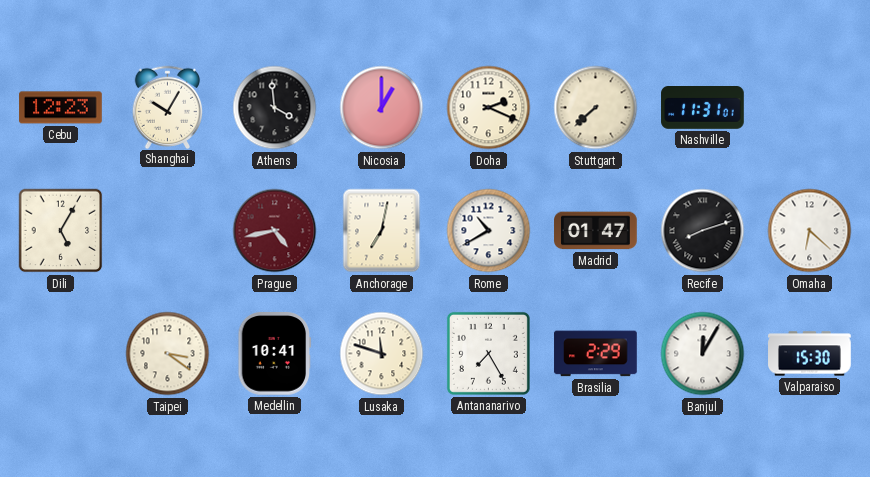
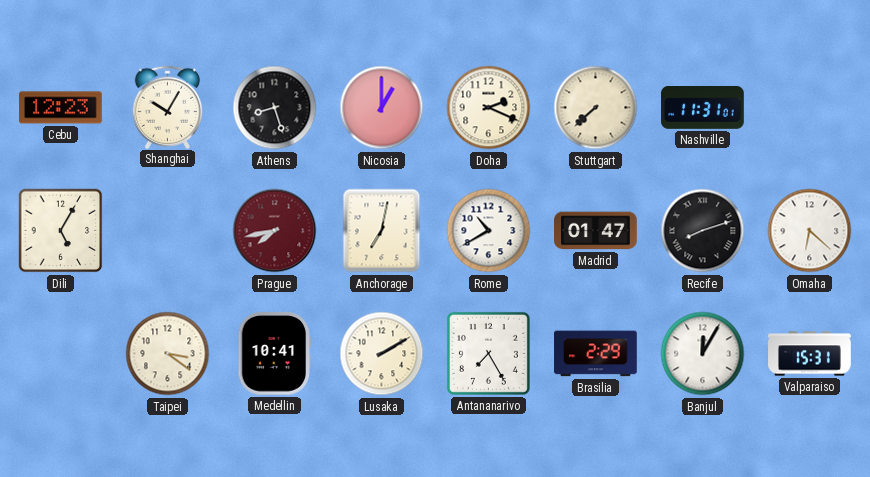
Athens: 3:59 -> 8:27
Prague: 4:43 -> 7:43
Lusaka: 11:48 -> 2:10
Valparaiso: 15:30 -> 15:31
